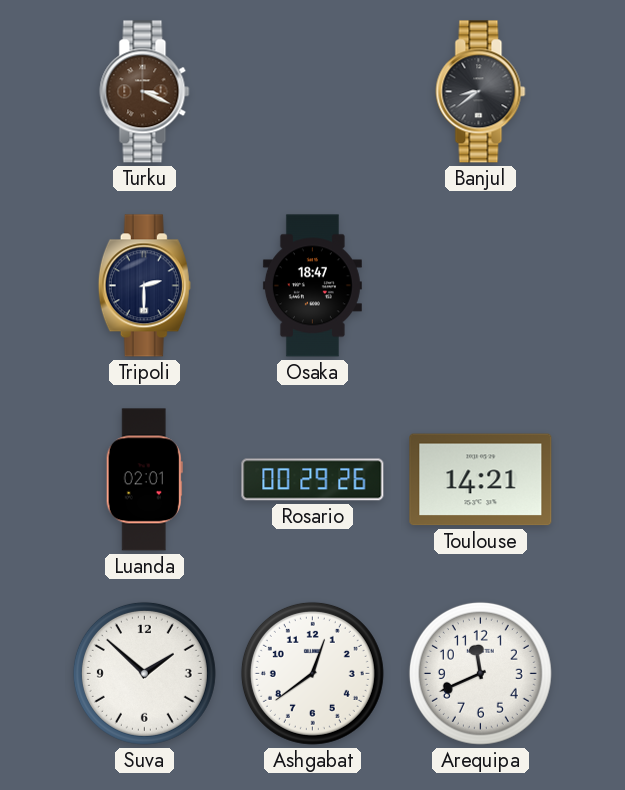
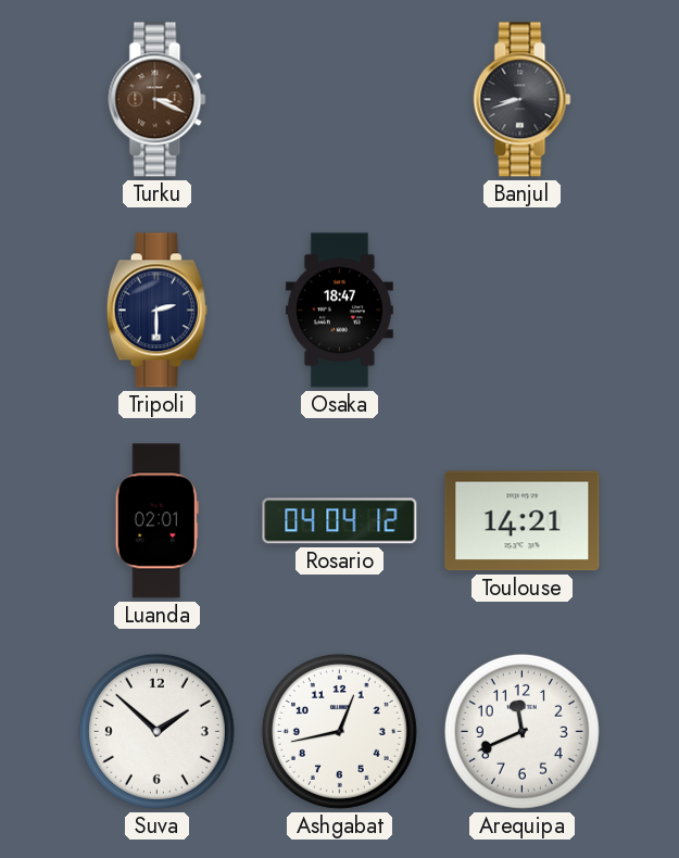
Banjul: 8:39 -> 8:42
Rosario: 00:29 -> 04:04
Ashgabat: 12:39 -> 12:43
